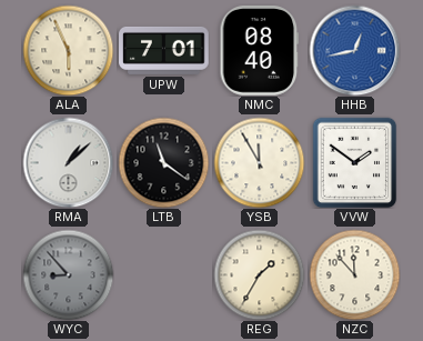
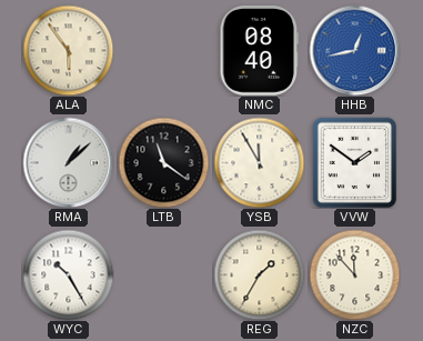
ALA: 5:56 -> 5:54
UPW: 7:01 -> none
WYC: 8:53 -> 10:25
WYC dial: grey -> white
